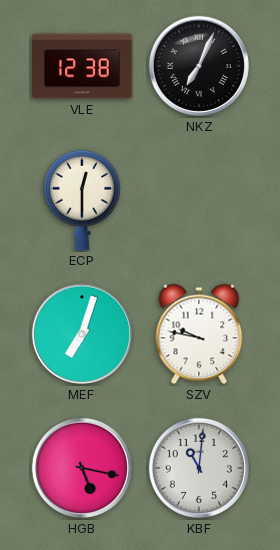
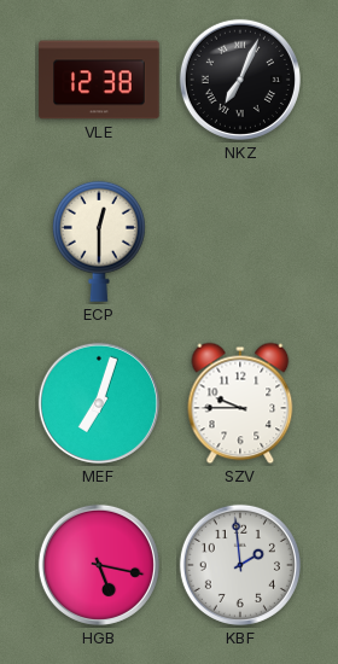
SZV: 9:47 -> 9:45
KBF: 11:01 -> 1:59
